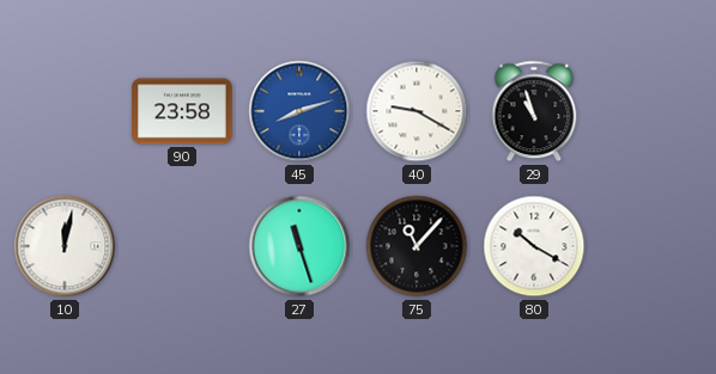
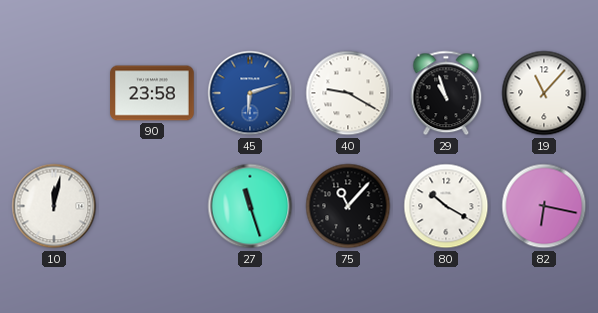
45: 8:12 -> 6:12
19: none -> 11:07
82: none -> 6:17
